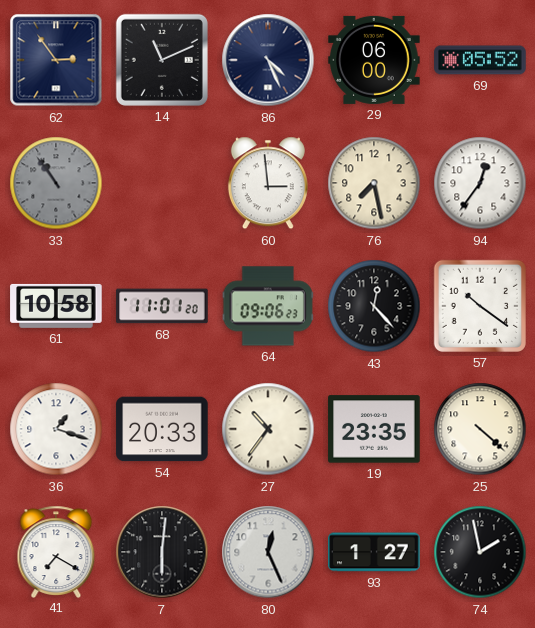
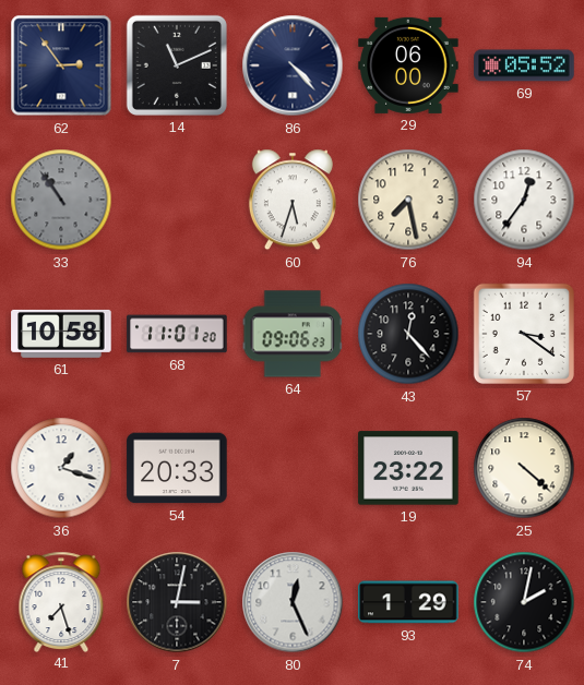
86: 4:26 -> 4:23
60: 2:59 -> 5:33
57: 10:21 -> 3:21
27: 10:36 -> none
19: 23:35 -> 23:22
41: 7:20 -> 7:27
7: 6:01 -> 3:02
93: 1:27 -> 1:29
74: 1:58 -> 2:02
